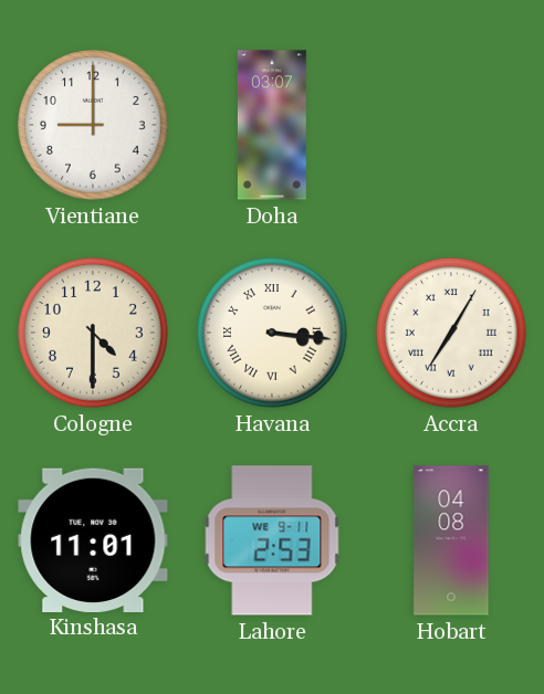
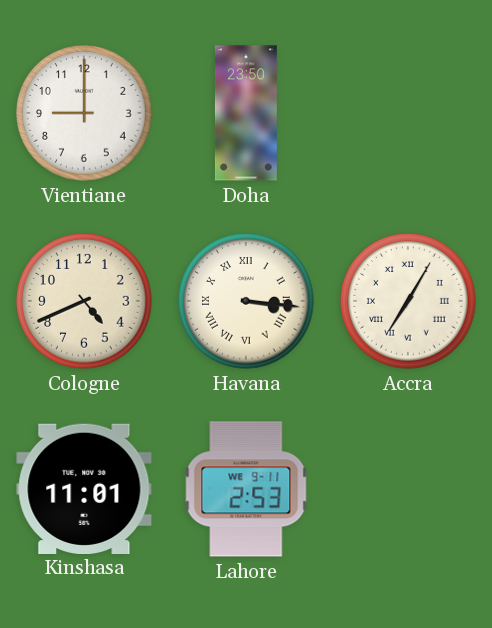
Doha: 03:07 -> 23:50
Cologne: 4:30 -> 4:41
Hobart: 04:08 -> none
